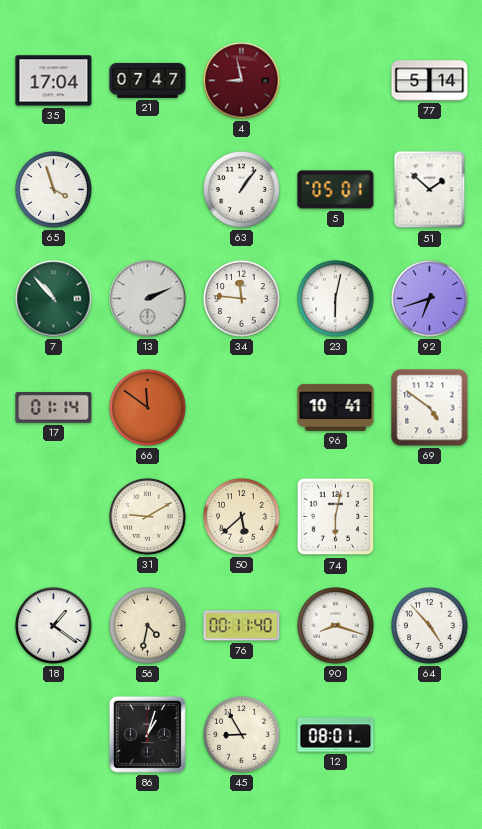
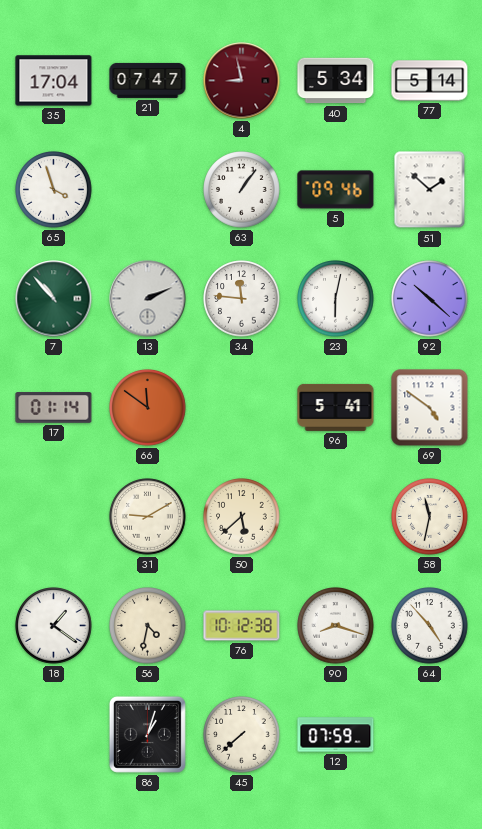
40: none -> 5:34
5: 05:01 -> 09:46
92: 6:42 -> 10:22
96: 10:41 -> 5:41
74: 6:02 -> none
58: none -> 11:32
76: 00:11 -> 10:12
45: 8:55 -> 7:38
12: 08:01 -> 07:59
